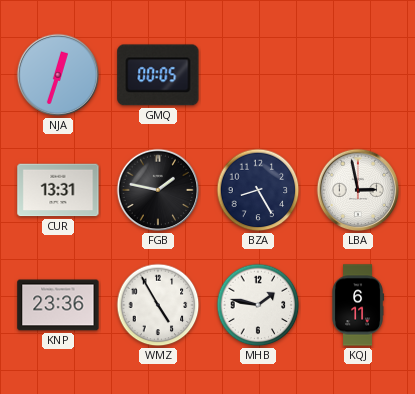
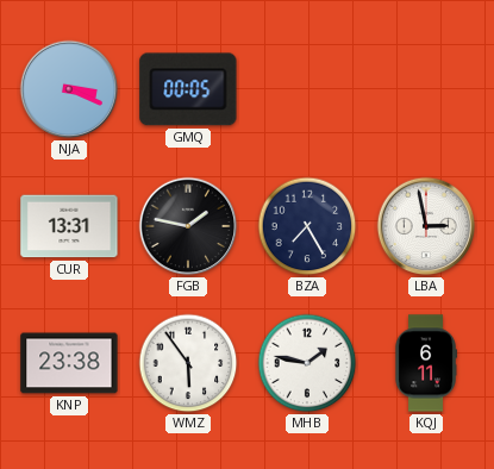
NJA: 12:33 -> 3:19
BZA: 8:25 -> 7:25
KNP: 23:36 -> 23:38
WMZ: 4:55 -> 5:54
